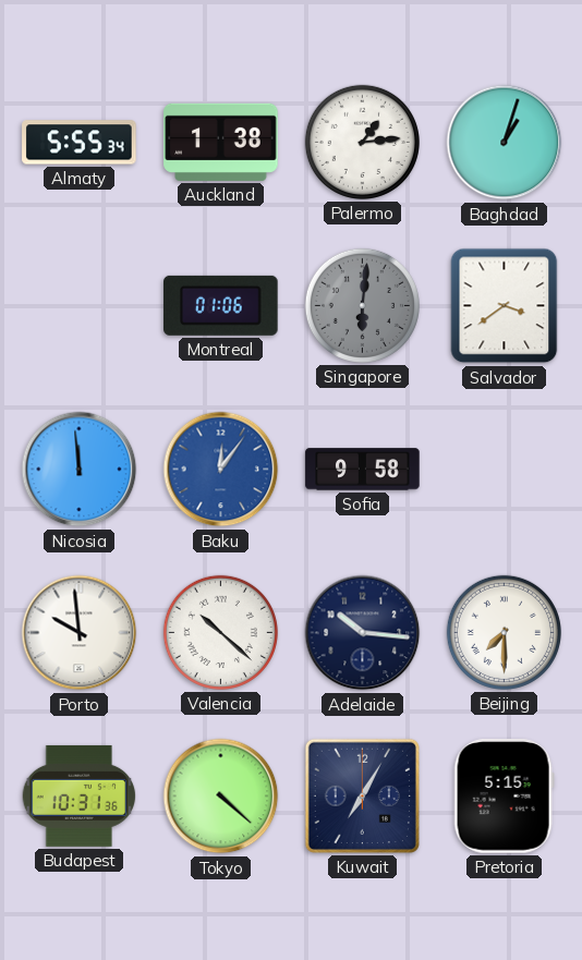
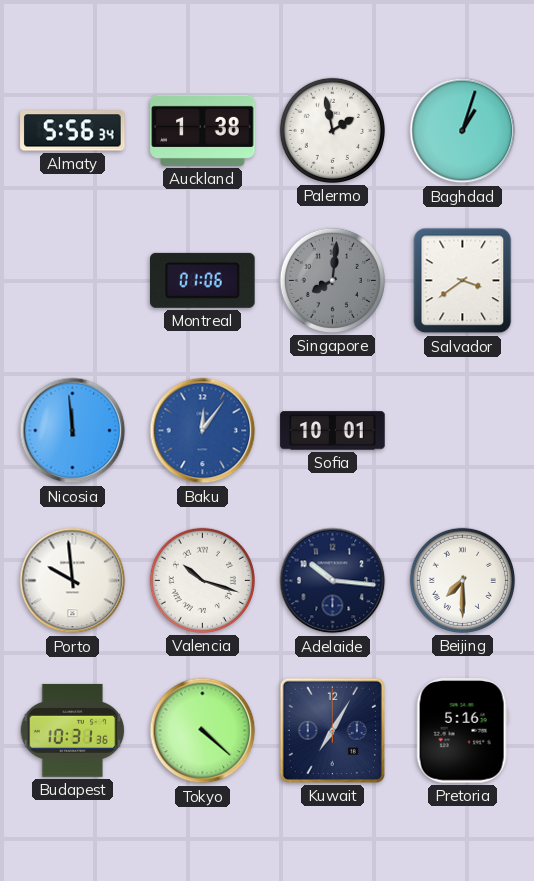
Almaty: 5:55 -> 5:56
Palermo: 1:14 -> 1:58
Singapore: 6:01 -> 8:01
Sofia: 9:58 -> 10:01
Valencia: 10:22 -> 10:18
Pretoria: 5:15 -> 5:16
